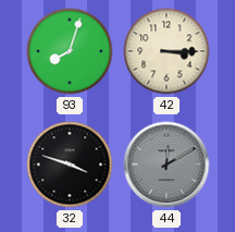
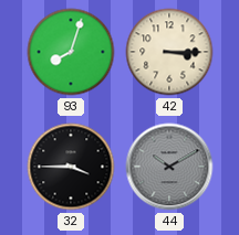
32: 3:48 -> 3:45
44: 12:10 -> 10:10
